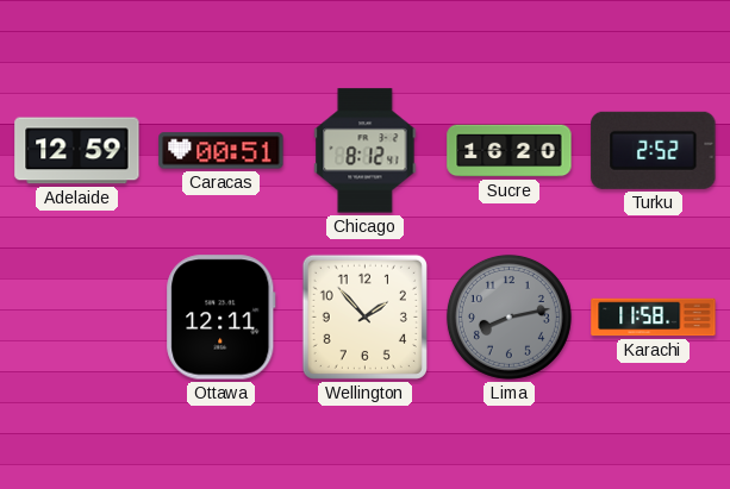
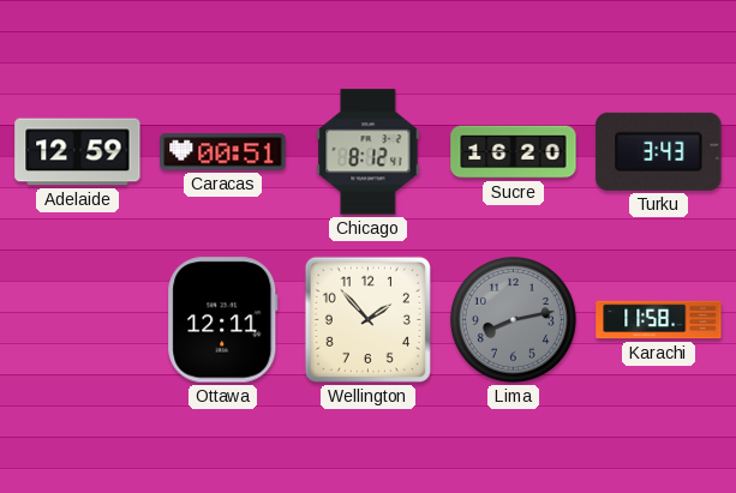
Turku: 2:52 -> 3:43
